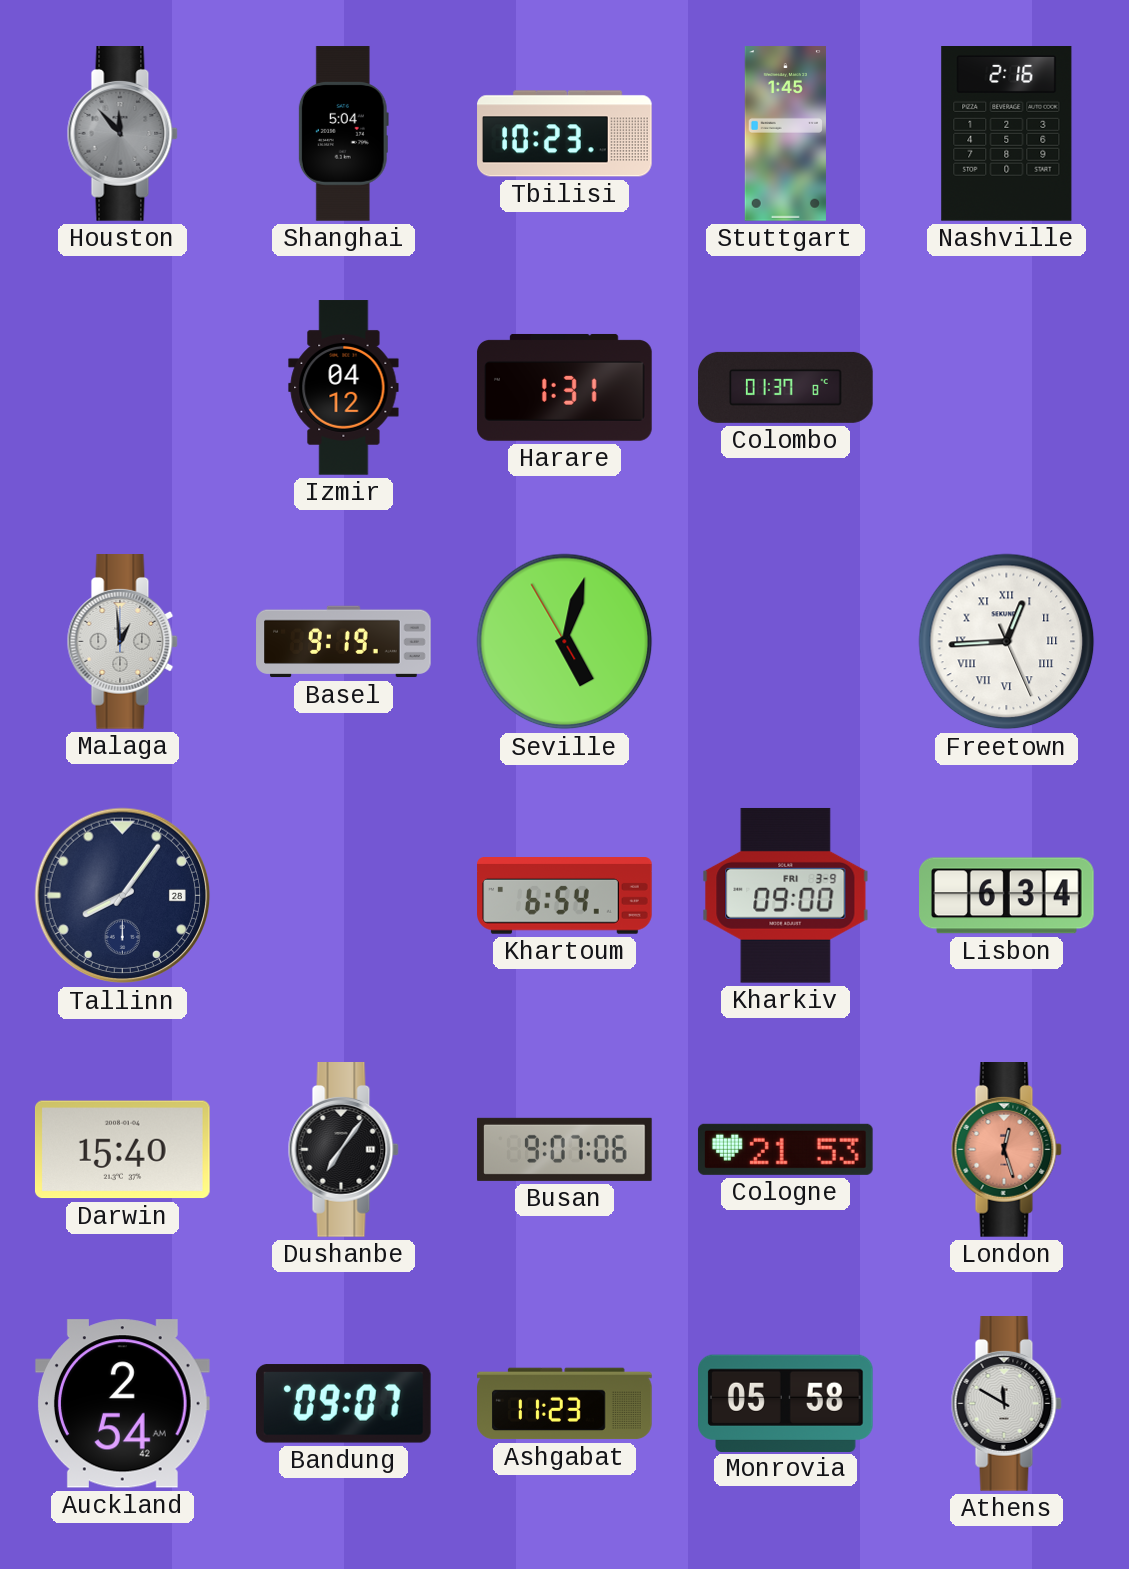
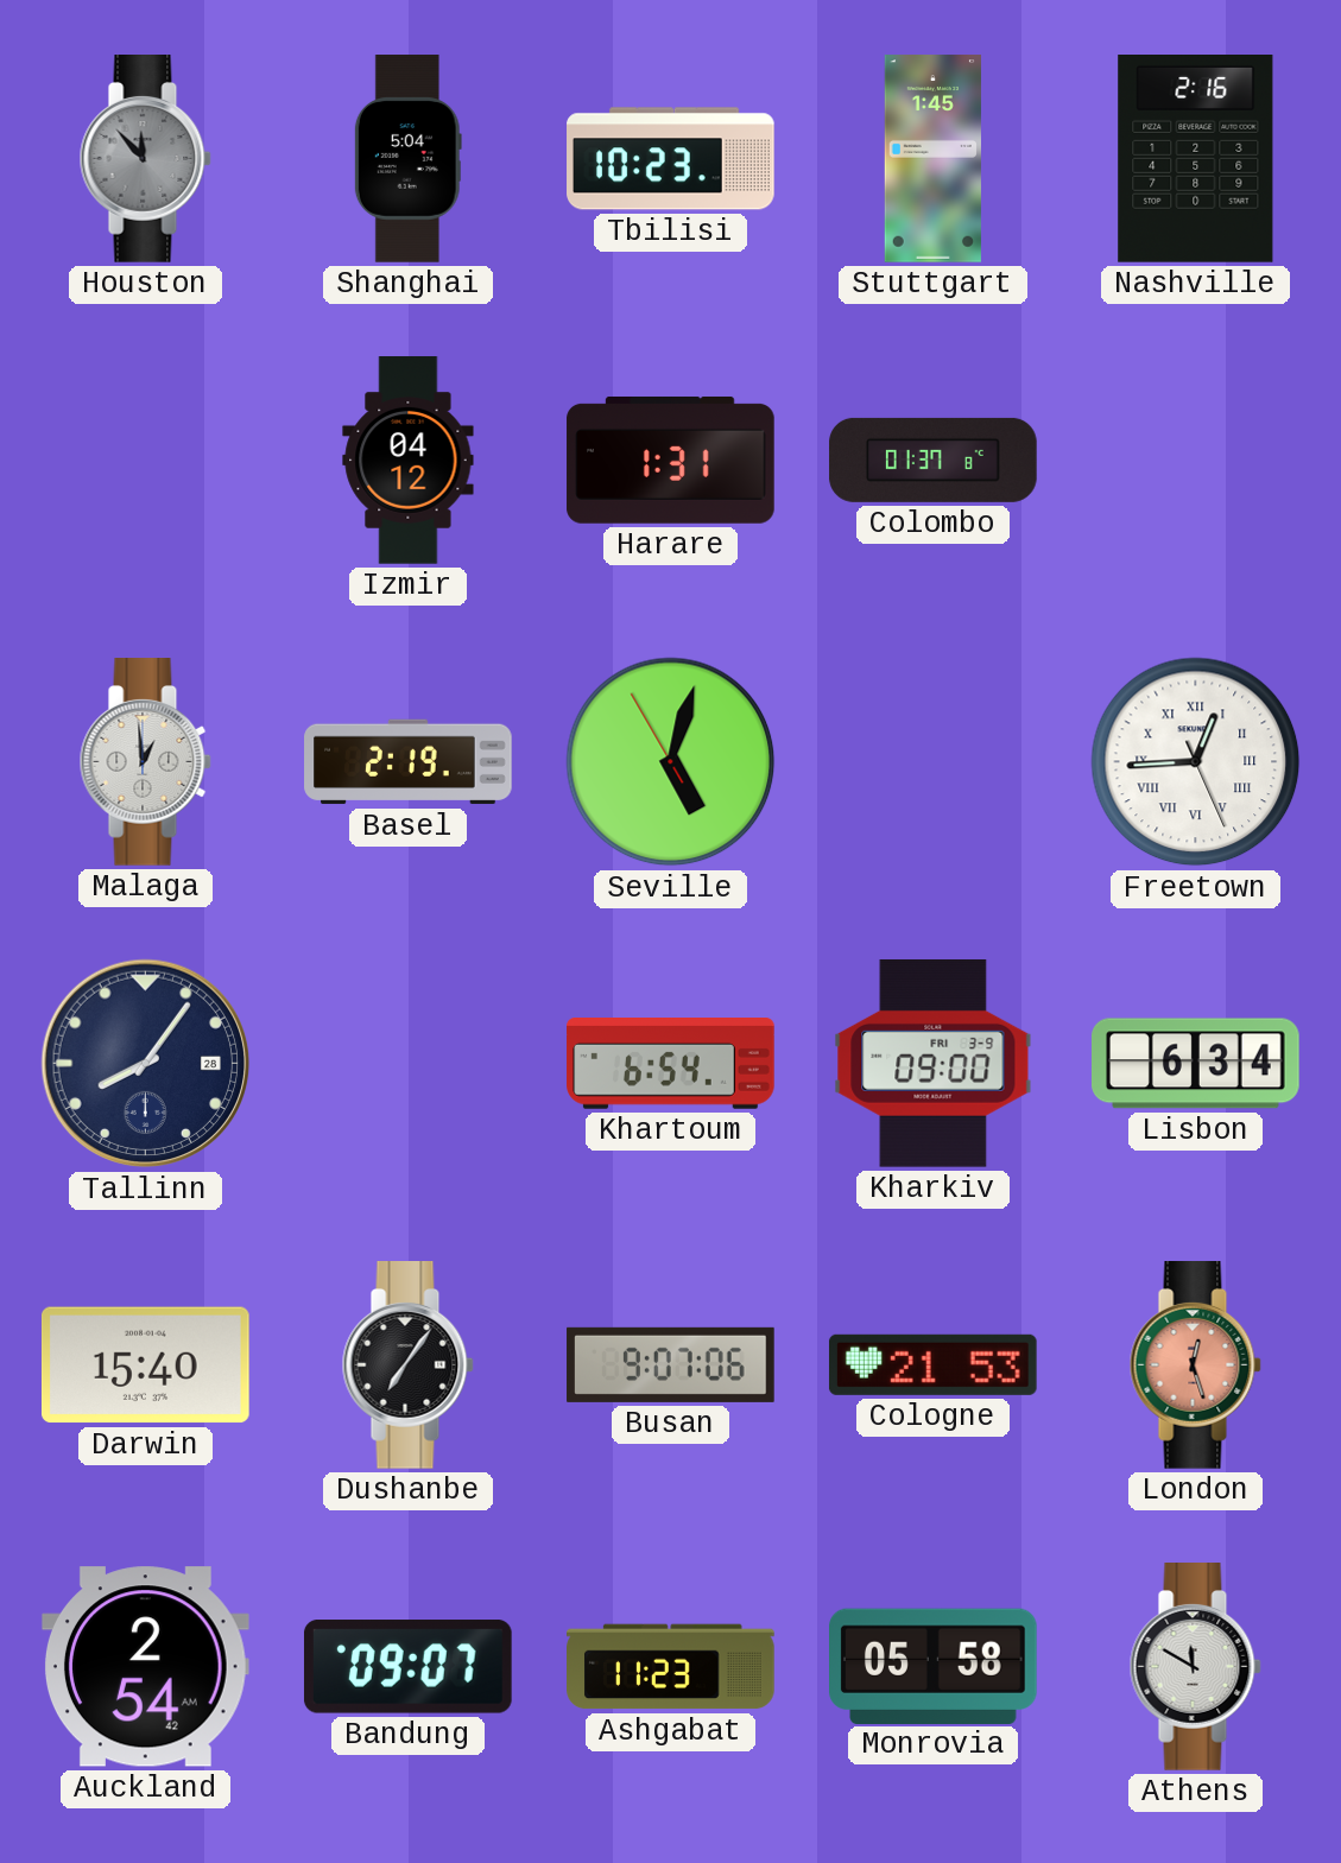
Basel: 9:19 -> 2:19
